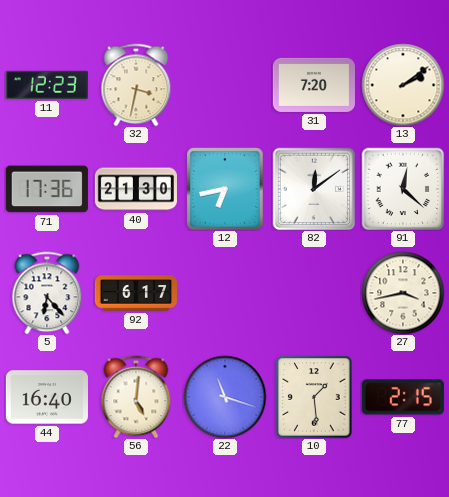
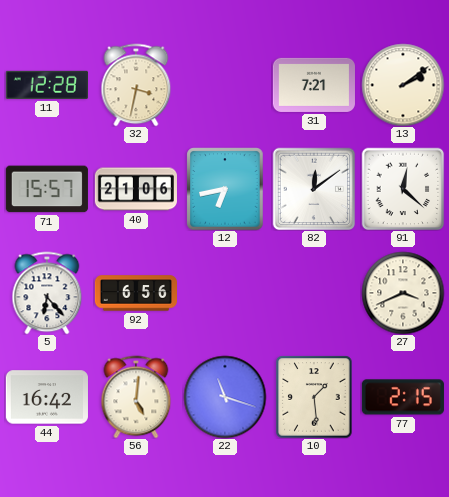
11: 12:23 -> 12:28
31: 7:20 -> 7:21
71: 17:36 -> 15:57
40: 21:30 -> 21:06
92: 6:17 -> 6:56
27: 3:43 -> 3:41
44: 16:40 -> 16:42
